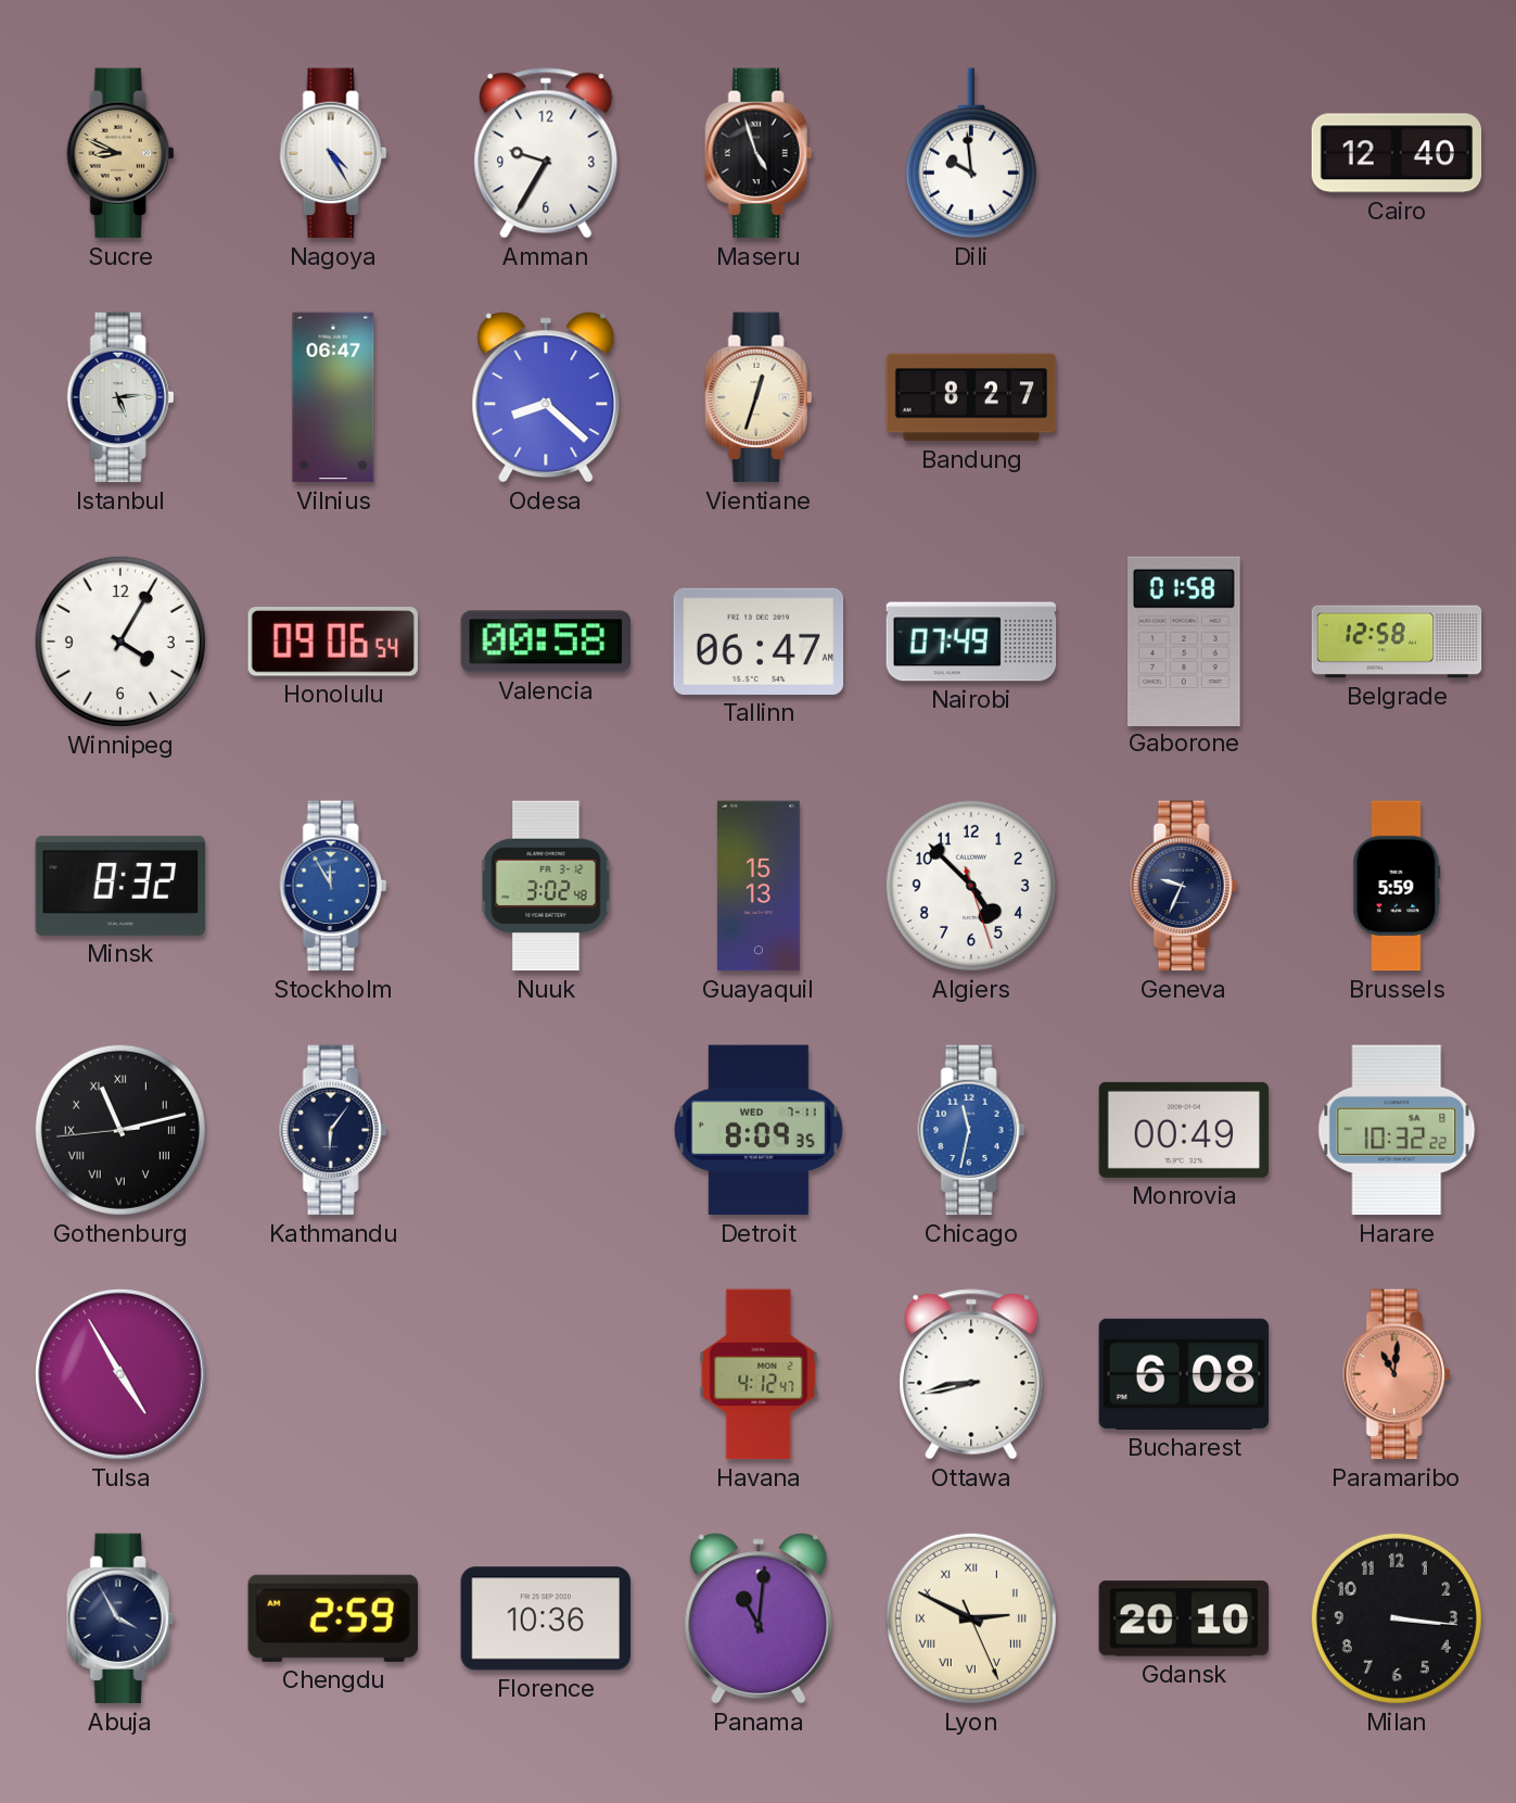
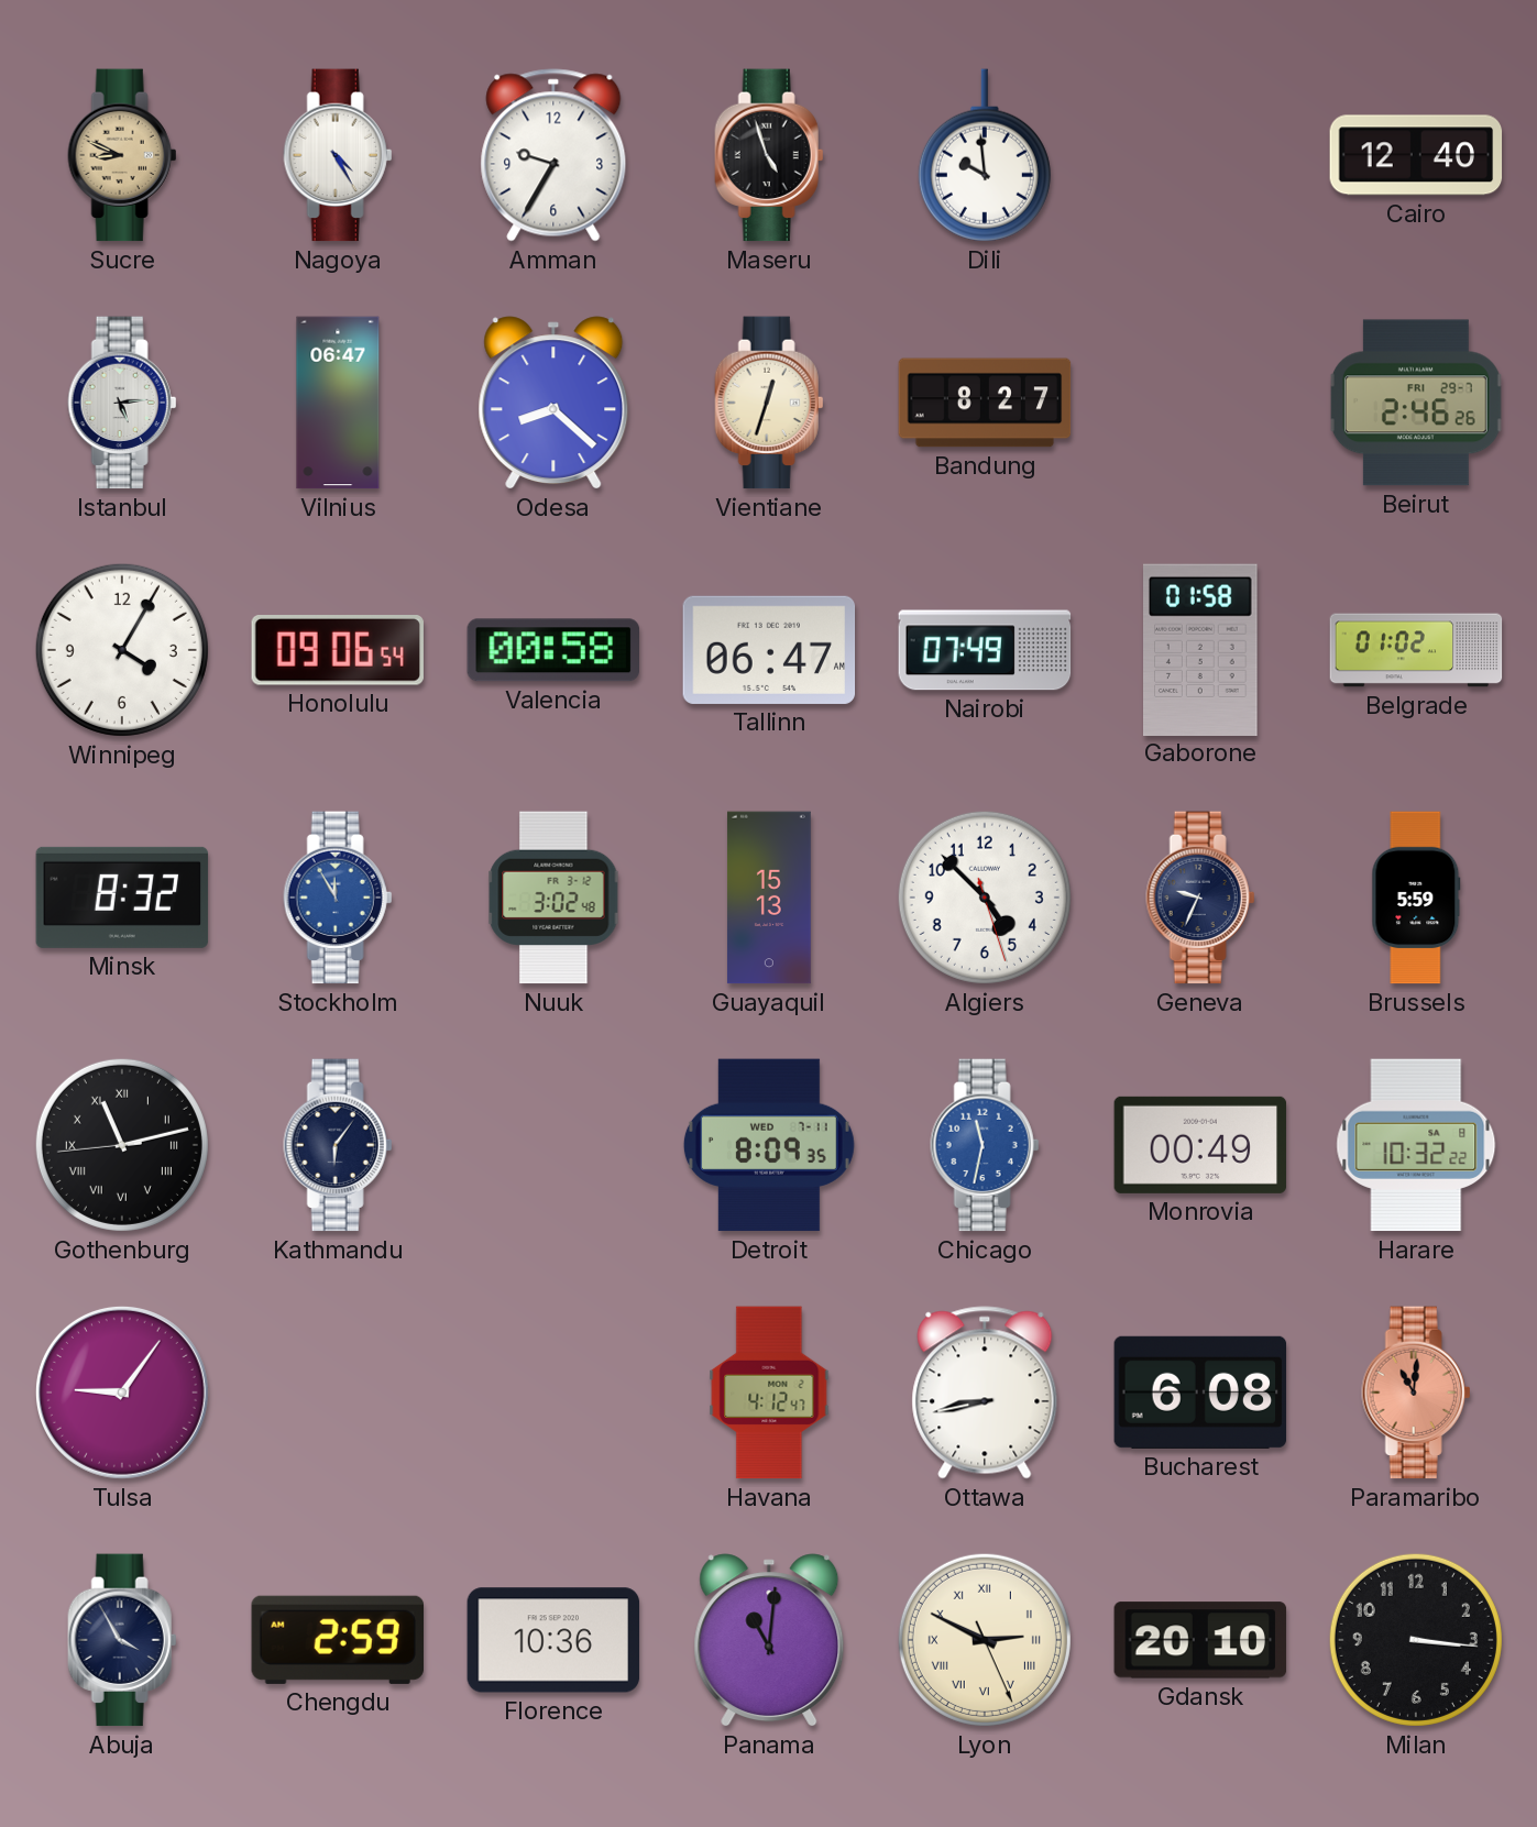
Beirut: none -> 2:46
Belgrade: 12:58 -> 01:02
Tulsa: 4:55 -> 9:06
